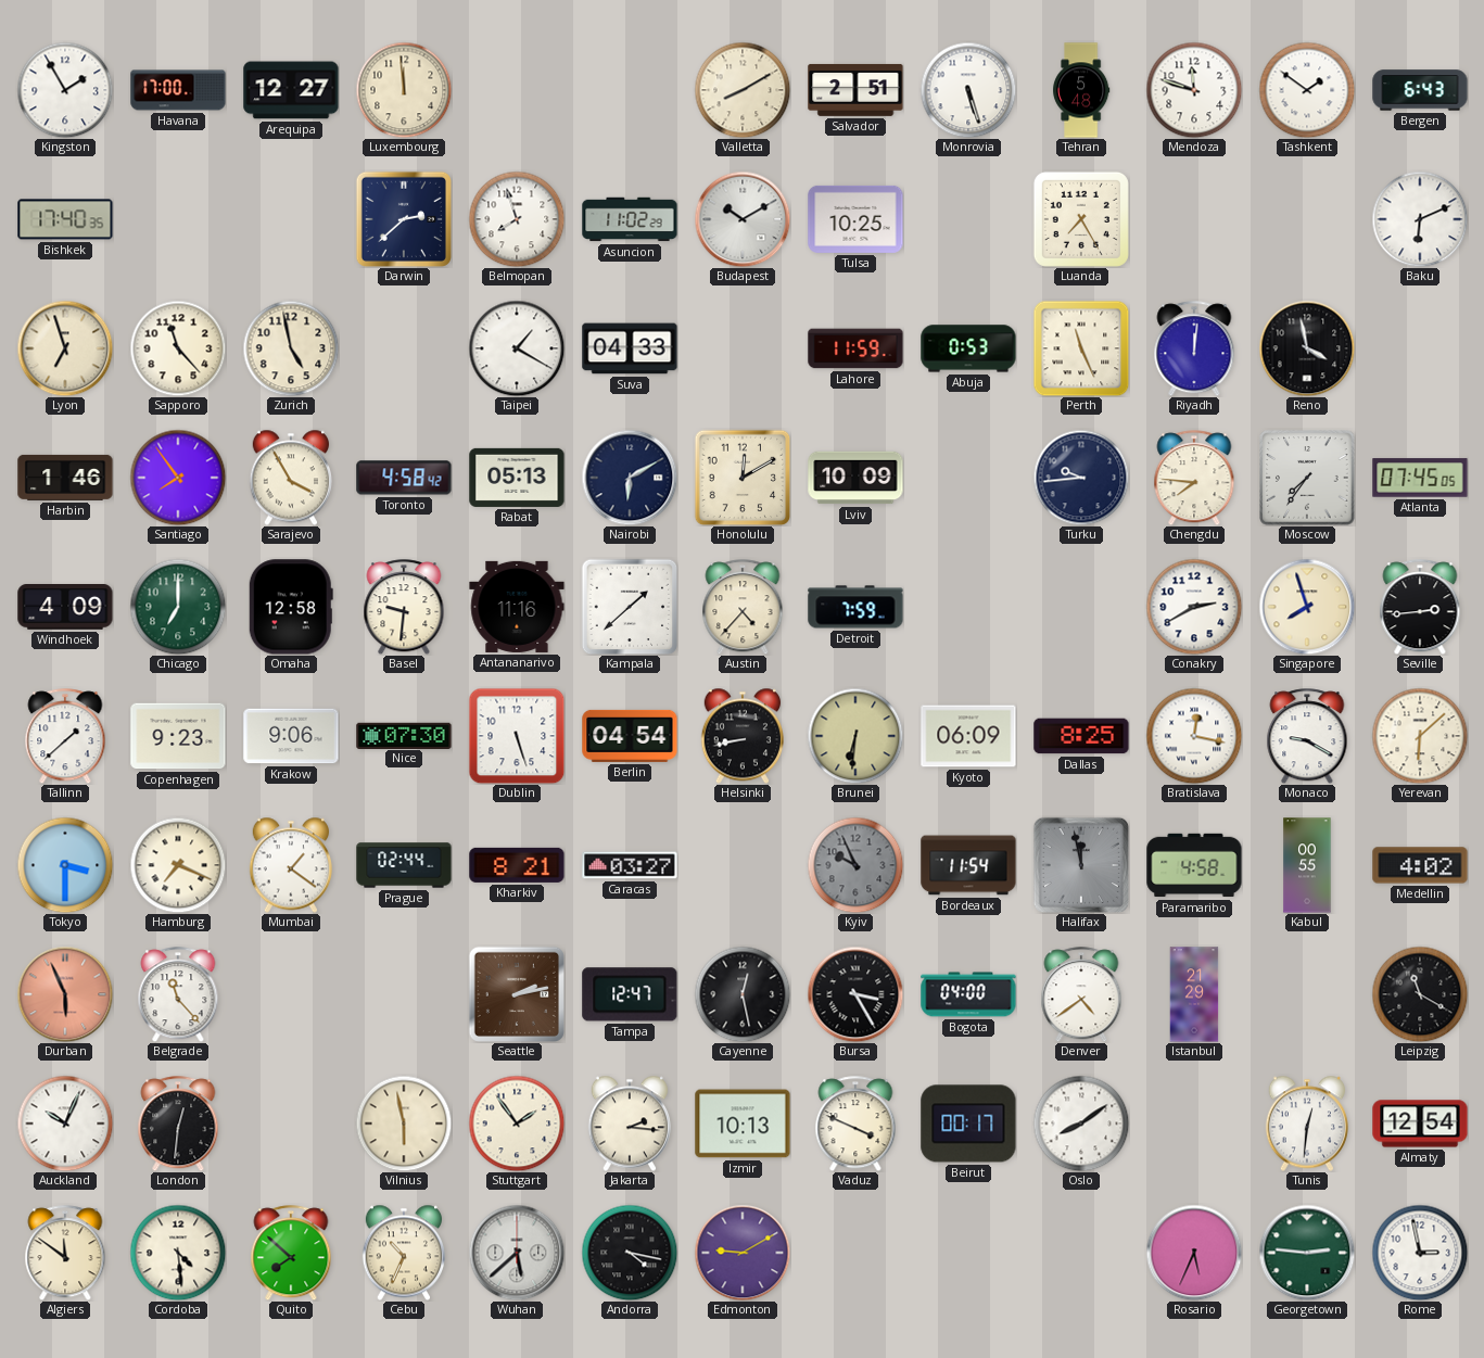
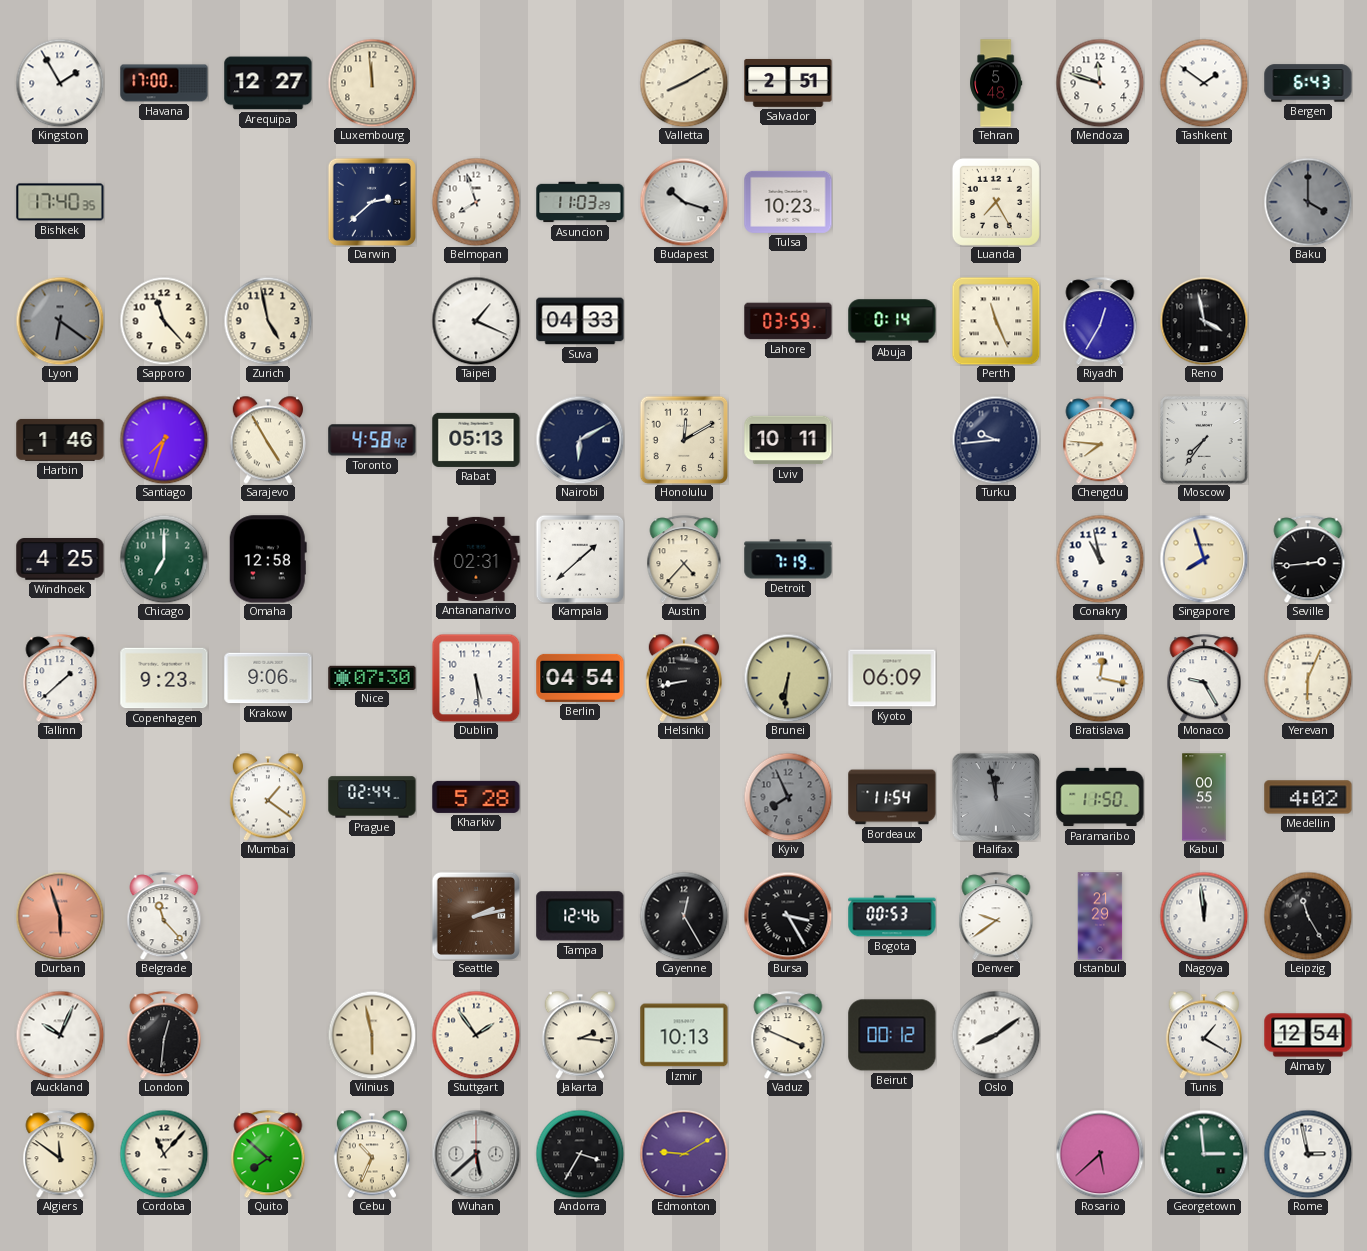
Monrovia: 5:27 -> none
Asuncion: 11:02 -> 11:03
Budapest: 10:10 -> 10:18
Tulsa: 10:25 -> 10:23
Baku: 6:11 -> 4:00
Baku dial: white -> grey
Lyon: 6:57 -> 6:21
Lyon dial: cream -> grey
Taipei: 1:20 -> 1:19
Lahore: 11:59 -> 03:59
Abuja: 0:53 -> 0:14
Riyadh: 12:01 -> 12:35
Santiago: 7:54 -> 7:33
Sarajevo: 3:55 -> 4:55
Lviv: 10:09 -> 10:11
Atlanta: 07:45 -> none
Windhoek: 4:09 -> 4:25
Basel: 9:31 -> none
Antananarivo: 11:16 -> 02:31
Detroit: 7:59 -> 7:19
Conakry: 2:40 -> 10:58
Dublin: 5:27 -> 5:29
Dallas: 8:25 -> none
Monaco: 9:20 -> 9:25
Yerevan: 6:08 -> 6:04
Tokyo: 3:30 -> none
Hamburg: 7:19 -> none
Kharkiv: 8:21 -> 5:28
Caracas: 03:27 -> none
Kyiv: 9:56 -> 7:56
Paramaribo: 4:58 -> 11:50
Durban: 5:56 -> 5:57
Tampa: 12:47 -> 12:46
Cayenne: 12:28 -> 12:25
Bogota: 04:00 -> 00:53
Denver: 4:39 -> 9:39
Nagoya: none -> 11:59
Leipzig: 11:20 -> 11:25
Beirut: 00:17 -> 00:12
Tunis: 12:31 -> 1:20
Cordoba: 4:29 -> 11:07
Andorra: 4:17 -> 3:35
Rosario: 5:34 -> 5:38
Georgetown: 2:46 -> 2:59
